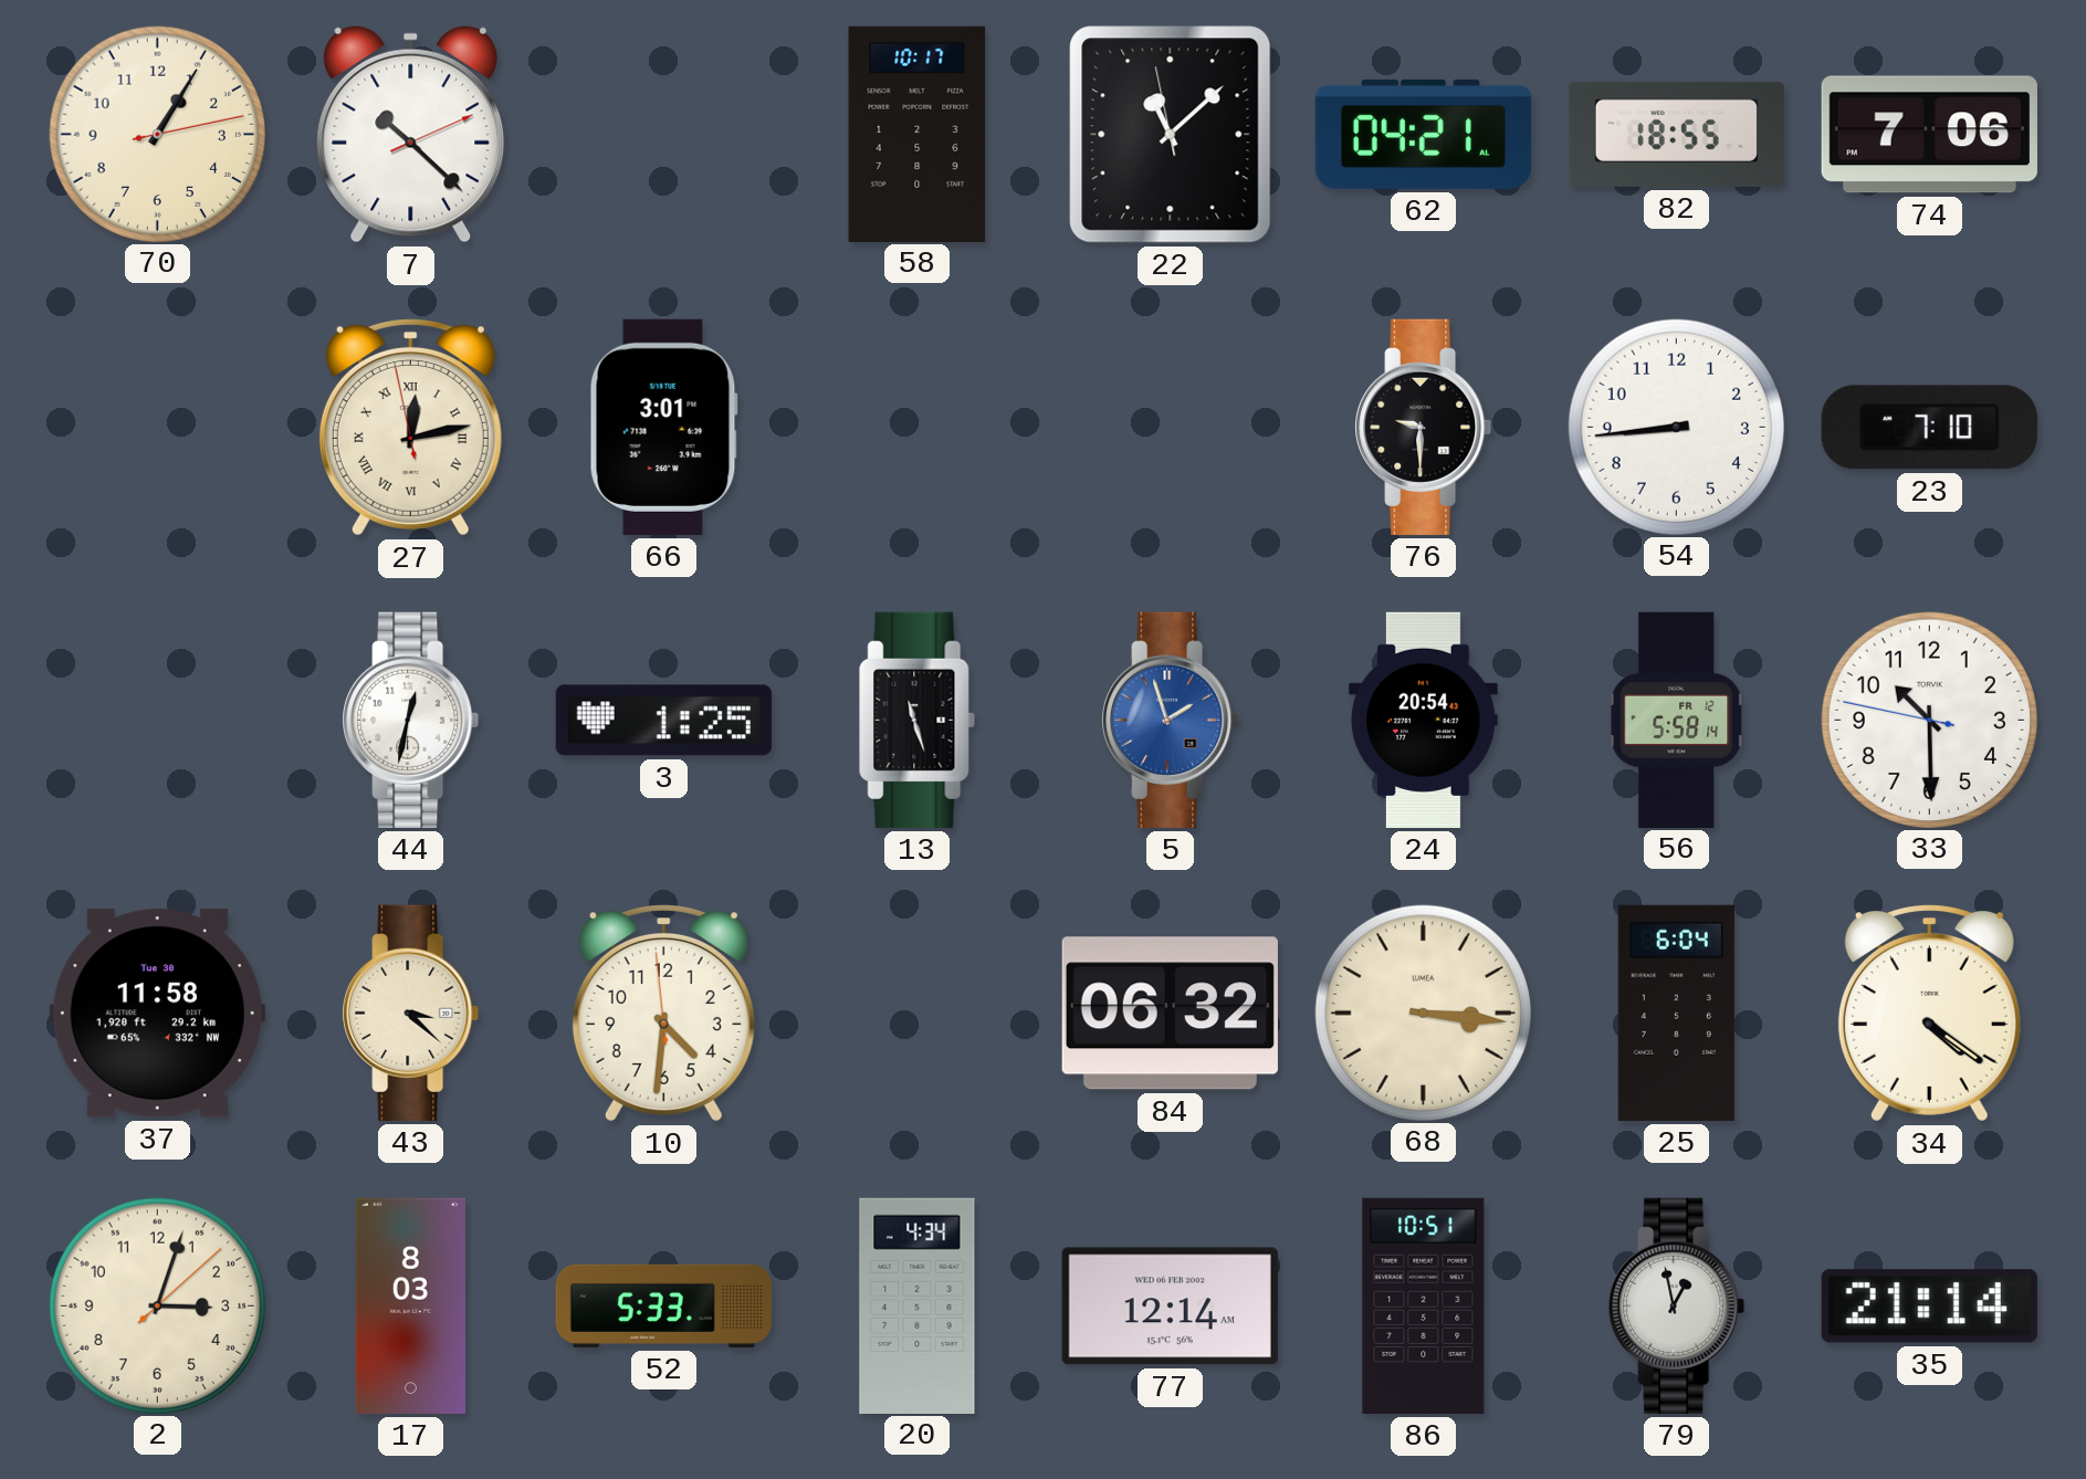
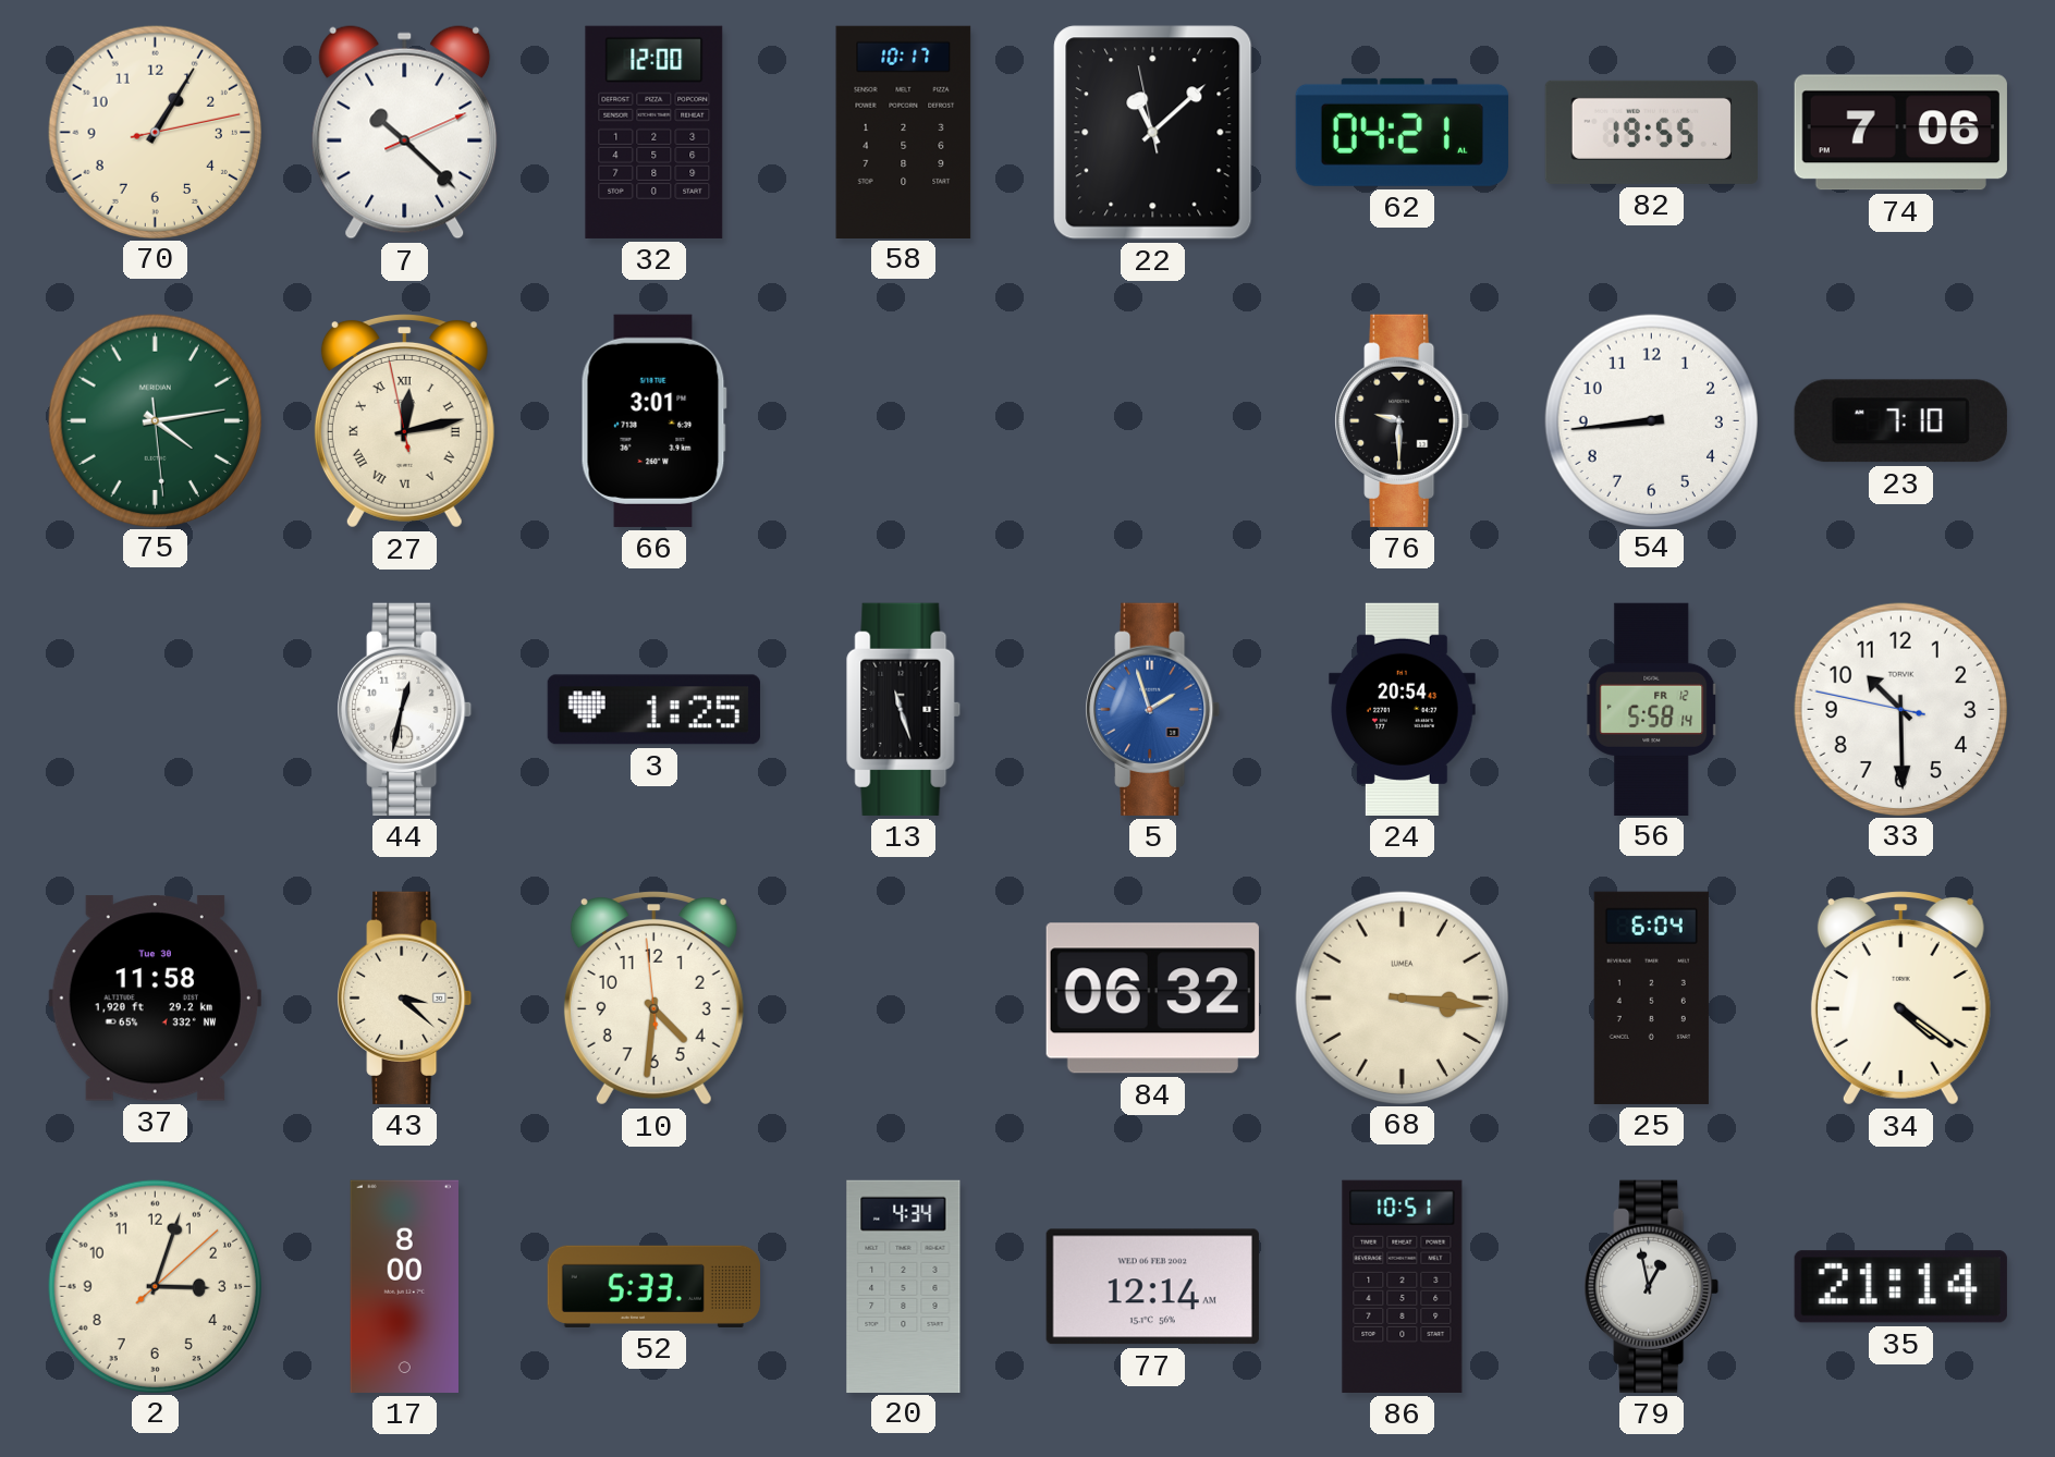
32: none -> 12:00
82: 18:55 -> 19:55
75: none -> 4:13
17: 8:03 -> 8:00
